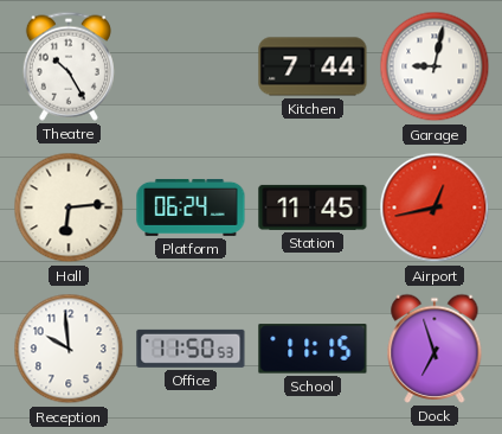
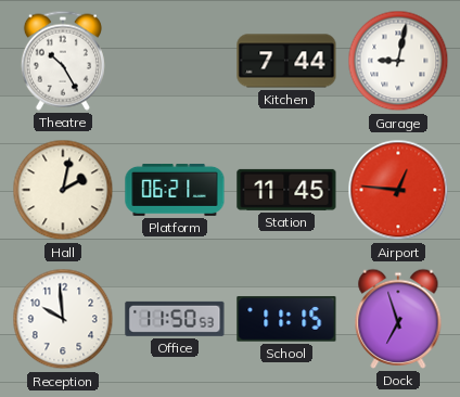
Hall: 6:14 -> 2:02
Platform: 06:24 -> 06:21
Airport: 12:43 -> 12:46
